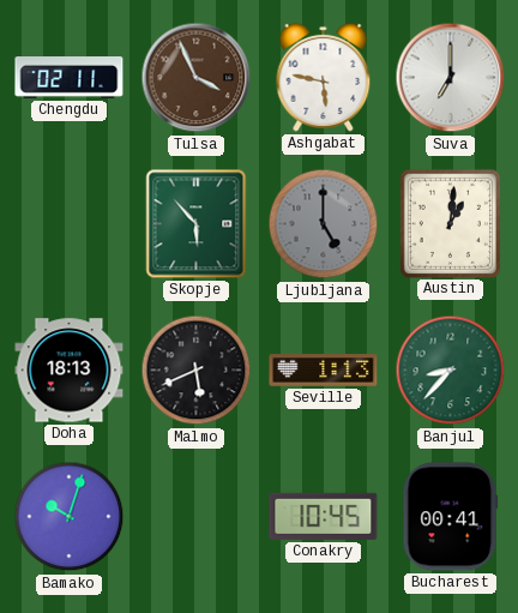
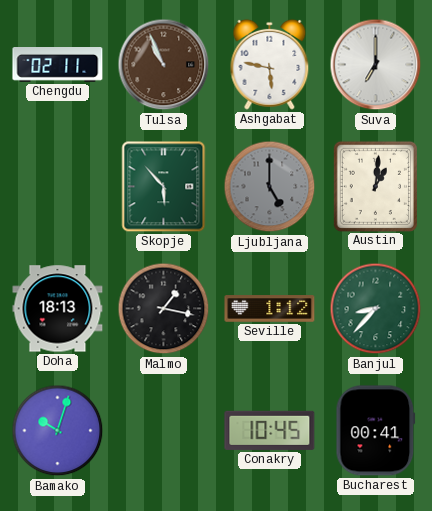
Tulsa: 3:56 -> 10:56
Malmo: 5:41 -> 1:17
Seville: 1:13 -> 1:12
